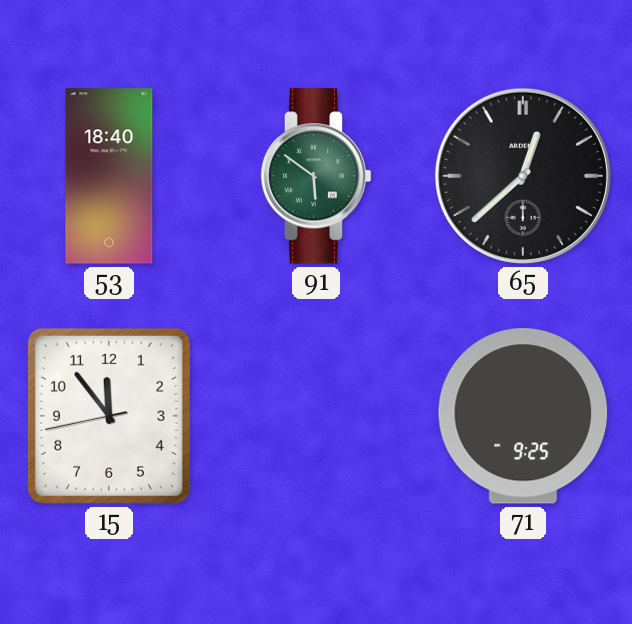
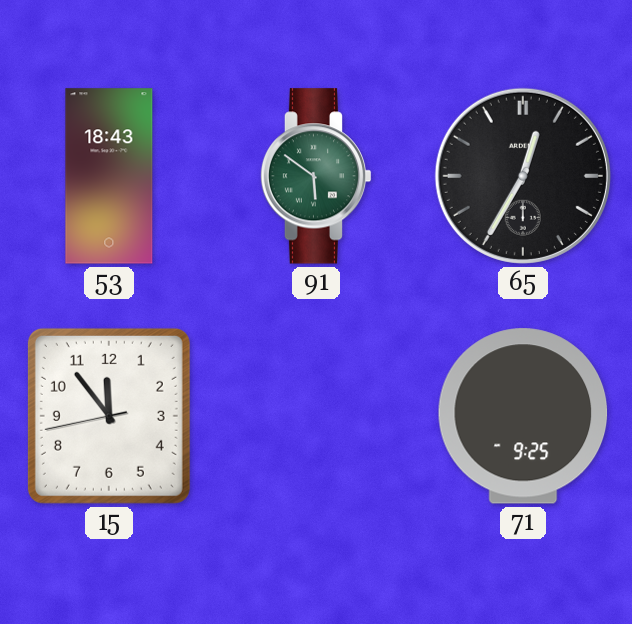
53: 18:40 -> 18:43
65: 12:38 -> 12:35
